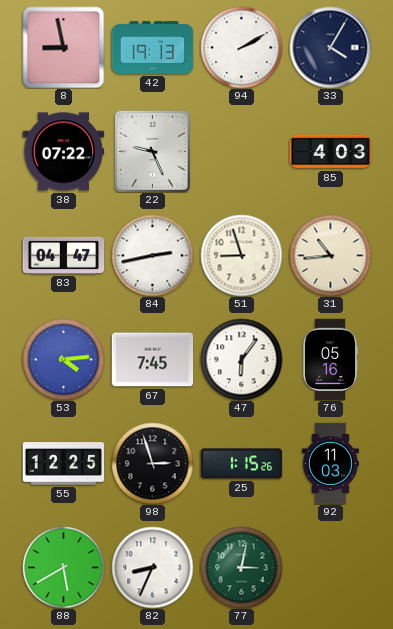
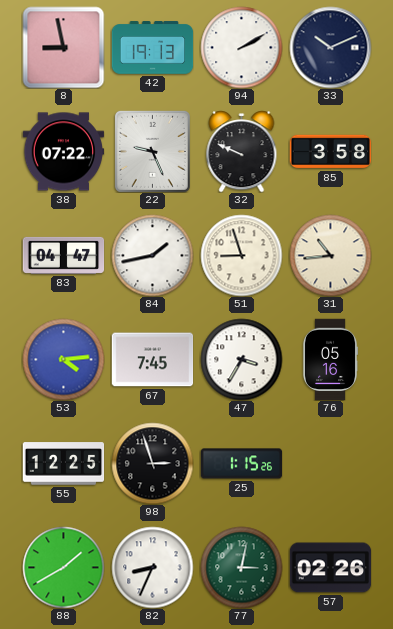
33: 4:05 -> 10:11
32: none -> 9:49
85: 4:03 -> 3:58
84: 2:43 -> 1:43
47: 6:06 -> 3:35
92: 11:03 -> none
88: 5:40 -> 1:40
57: none -> 02:26
